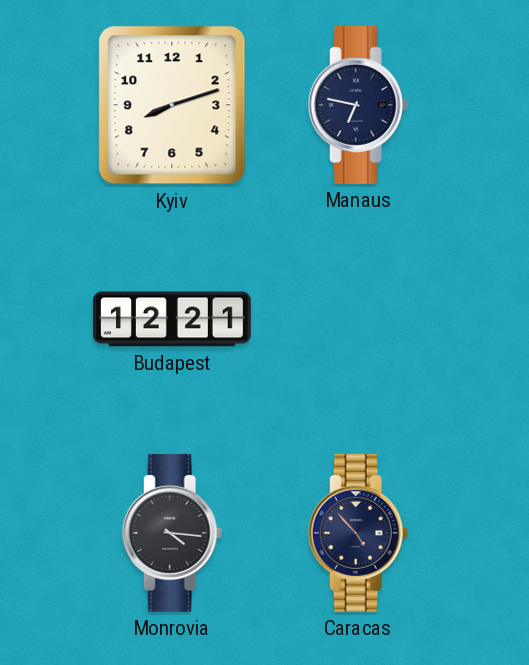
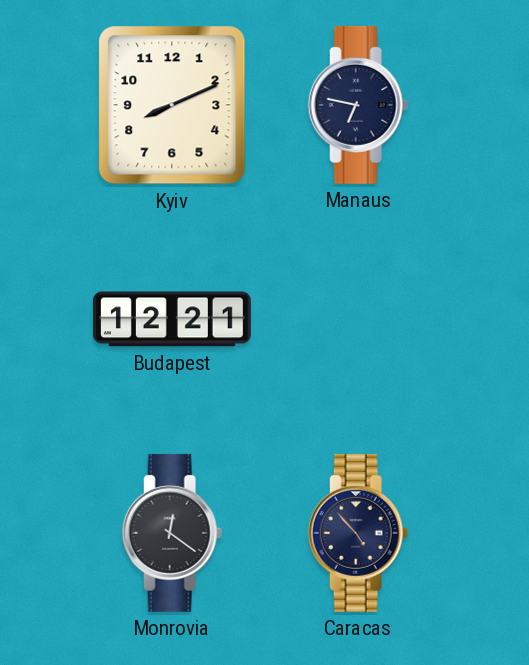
Kyiv: 8:12 -> 8:11
Monrovia: 4:16 -> 12:21
